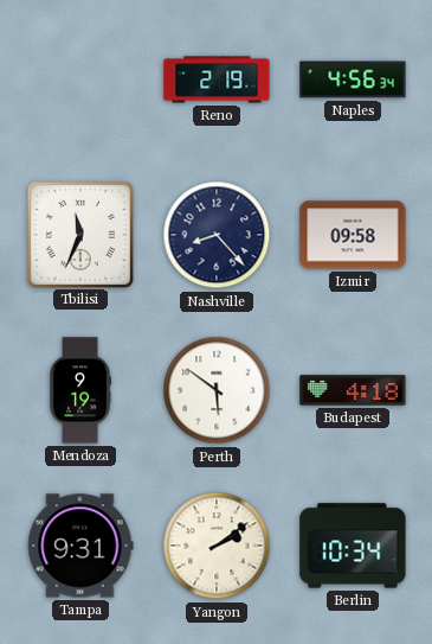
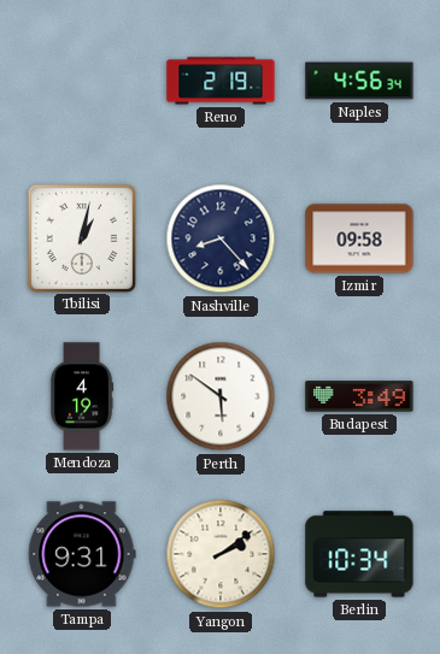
Tbilisi: 11:34 -> 1:02
Mendoza: 9:19 -> 4:19
Budapest: 4:18 -> 3:49
